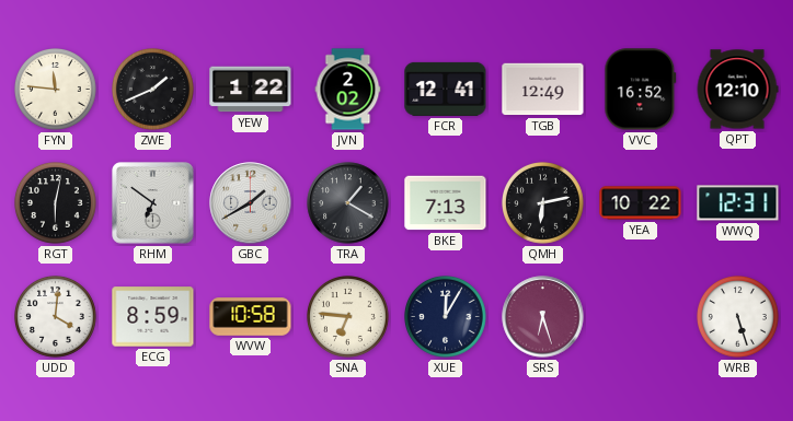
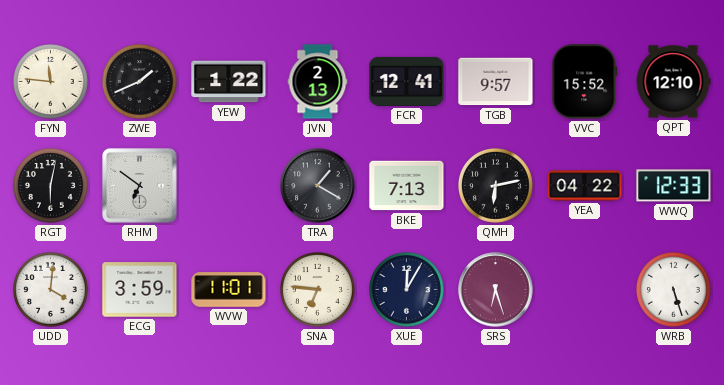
JVN: 2:02 -> 2:13
TGB: 12:49 -> 9:57
VVC: 16:52 -> 15:52
GBC: 1:40 -> none
YEA: 10:22 -> 04:22
WWQ: 12:31 -> 12:33
ECG: 8:59 -> 3:59
WVW: 10:58 -> 11:01
